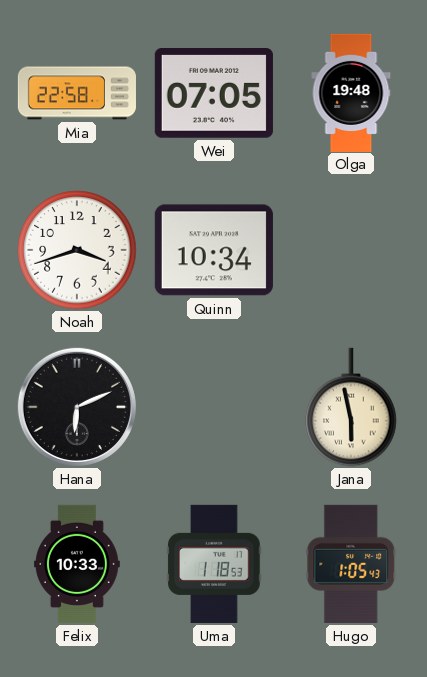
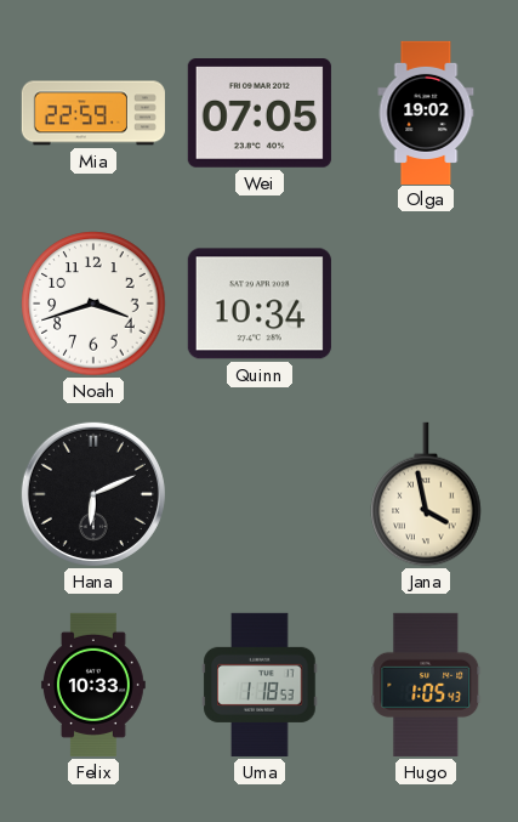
Mia: 22:58 -> 22:59
Olga: 19:48 -> 19:02
Jana: 5:58 -> 3:58
